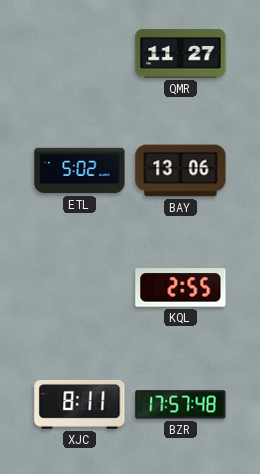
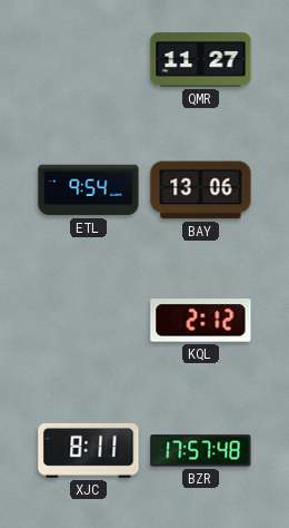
ETL: 5:02 -> 9:54
KQL: 2:55 -> 2:12
